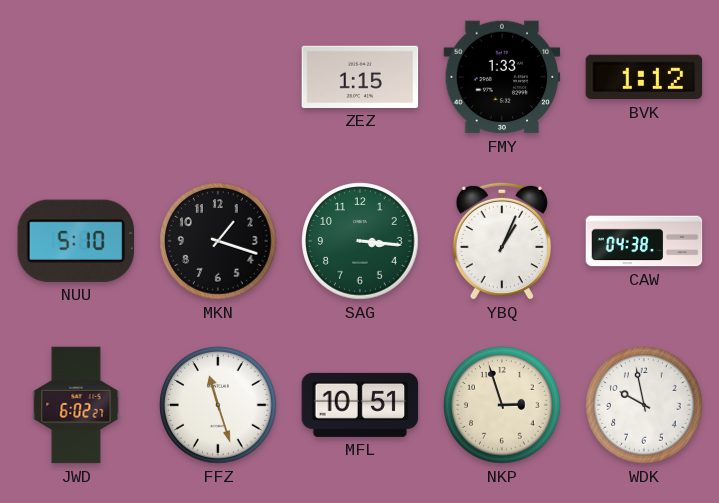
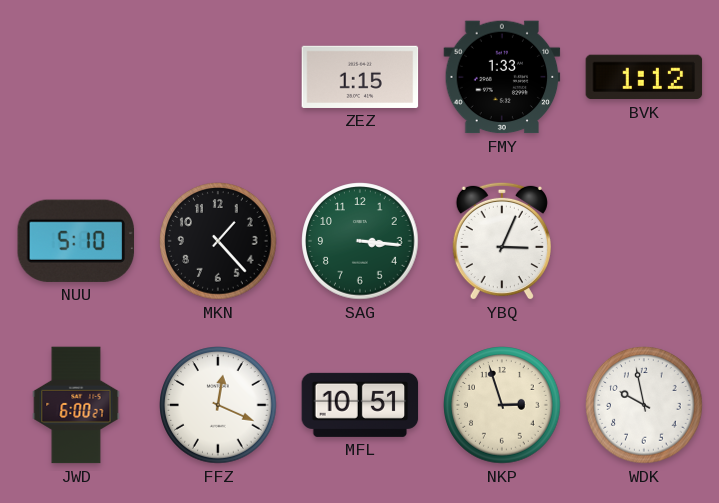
MKN: 1:18 -> 1:23
YBQ: 1:04 -> 3:04
CAW: 04:38 -> none
JWD: 6:02 -> 6:00
FFZ: 11:27 -> 12:19
